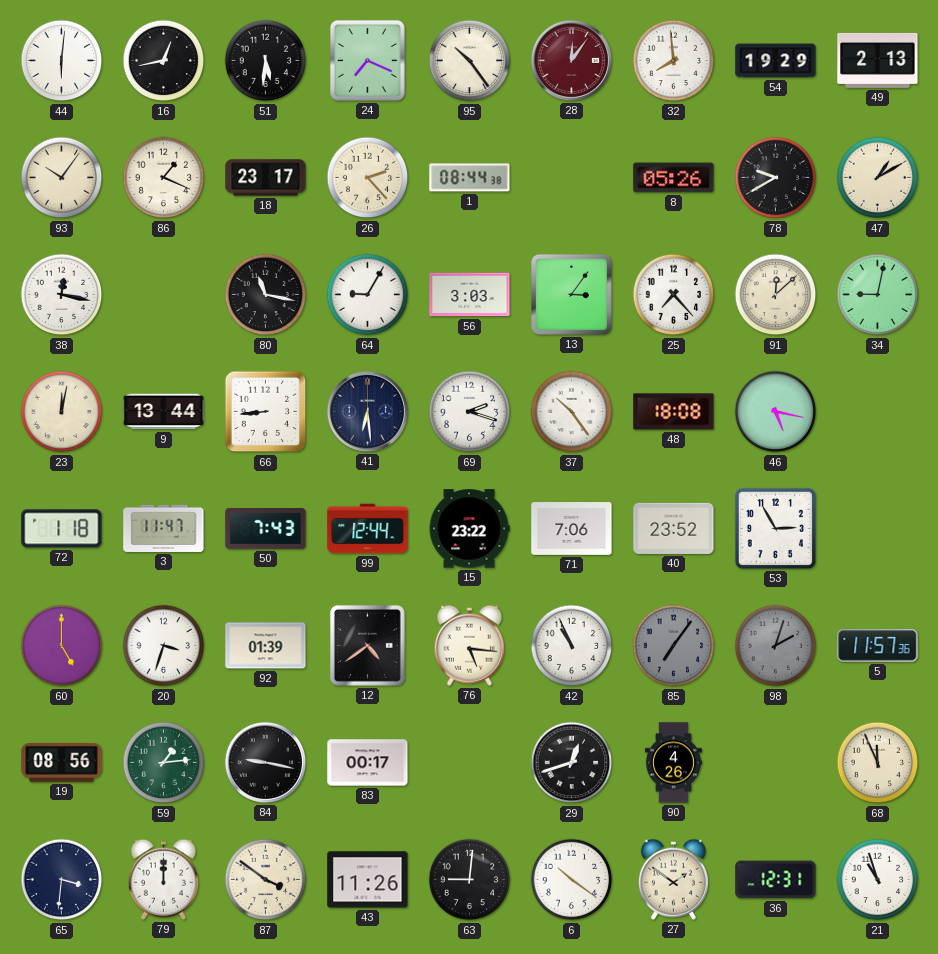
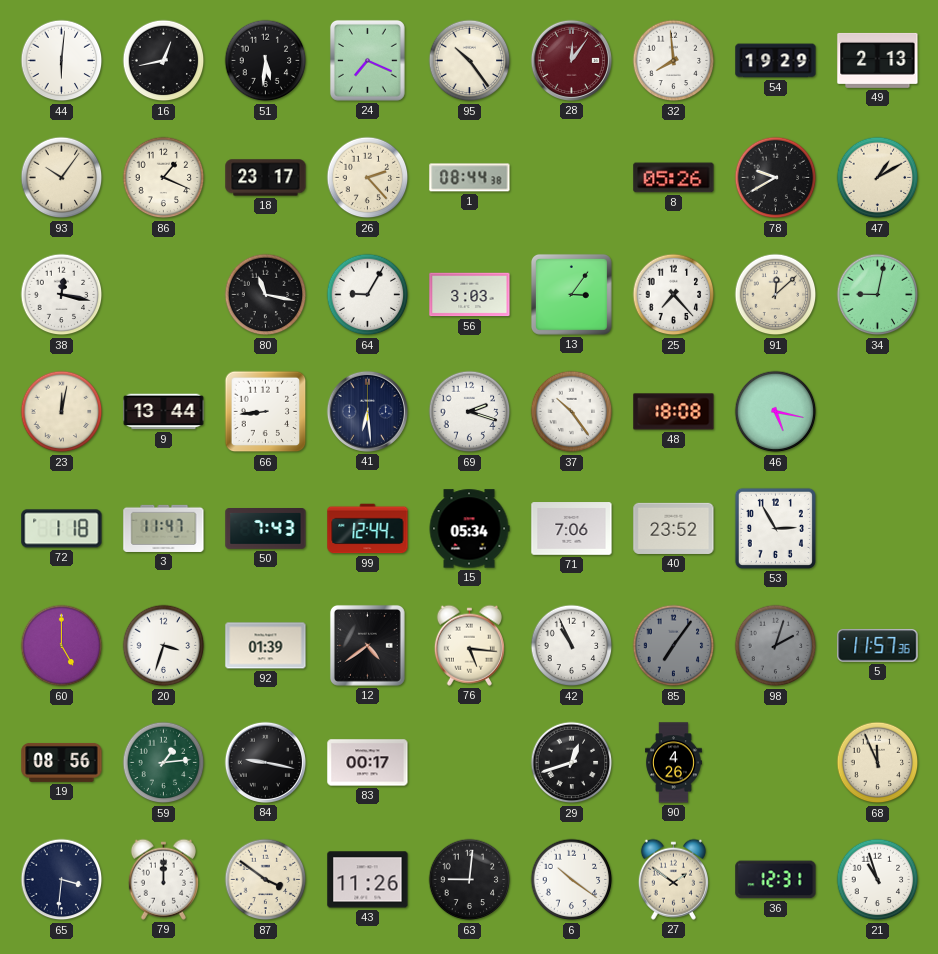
15: 23:22 -> 05:34
